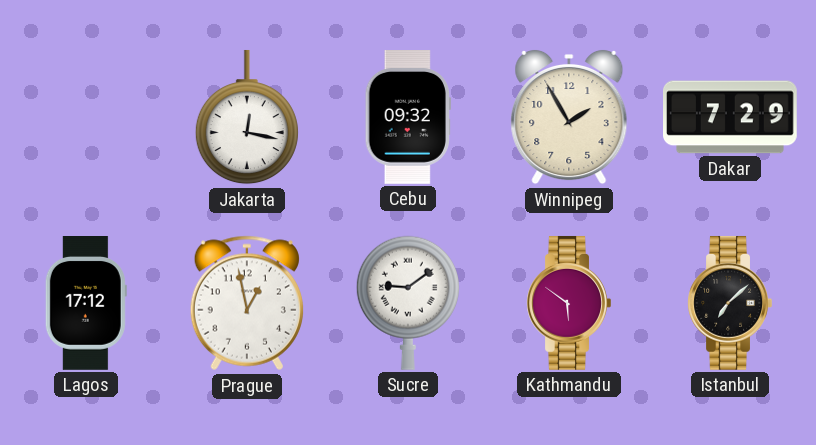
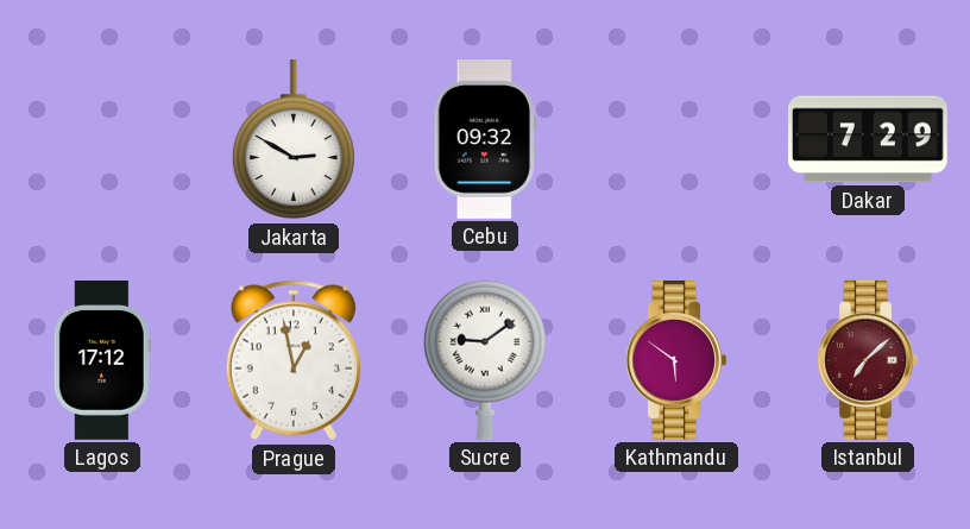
Jakarta: 12:17 -> 2:50
Winnipeg: 1:55 -> none
Istanbul dial: black -> burgundy
